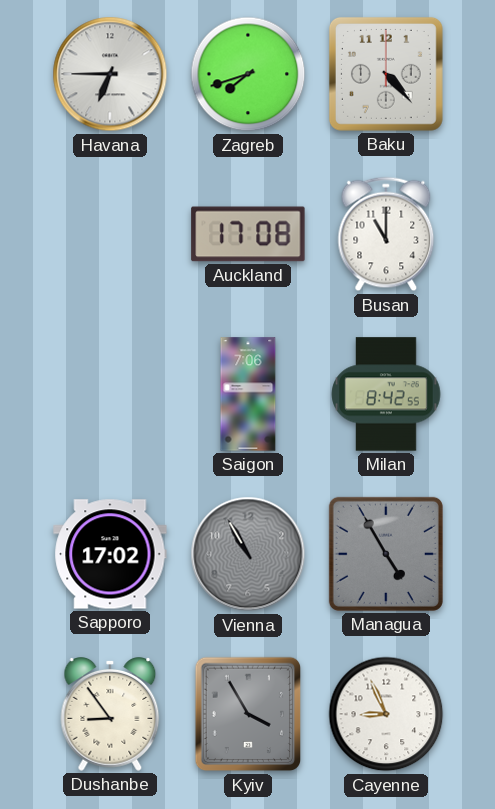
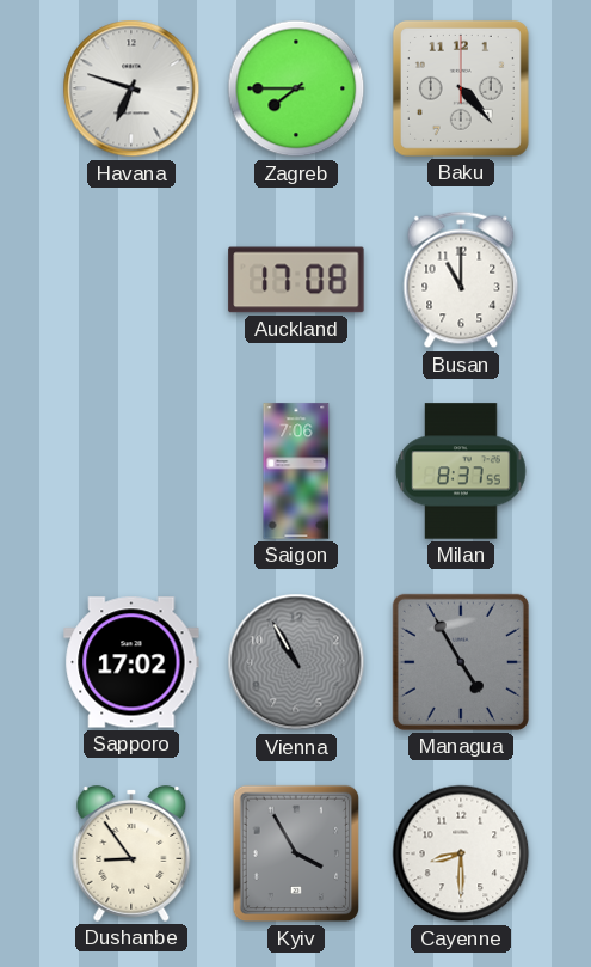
Havana: 6:45 -> 6:48
Zagreb: 7:42 -> 7:45
Milan: 8:42 -> 8:37
Cayenne: 8:56 -> 8:30
